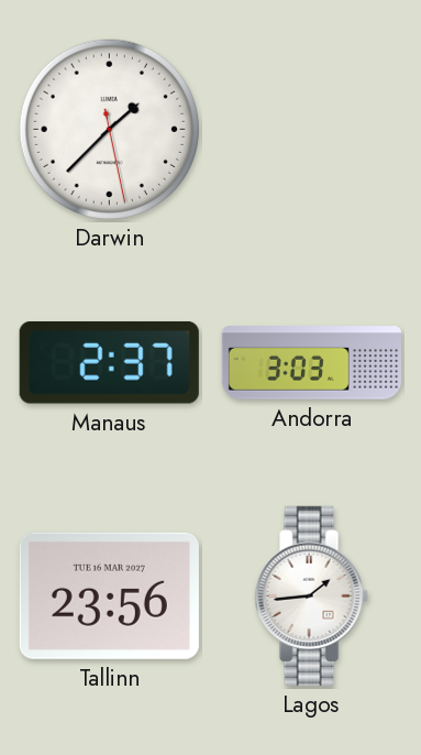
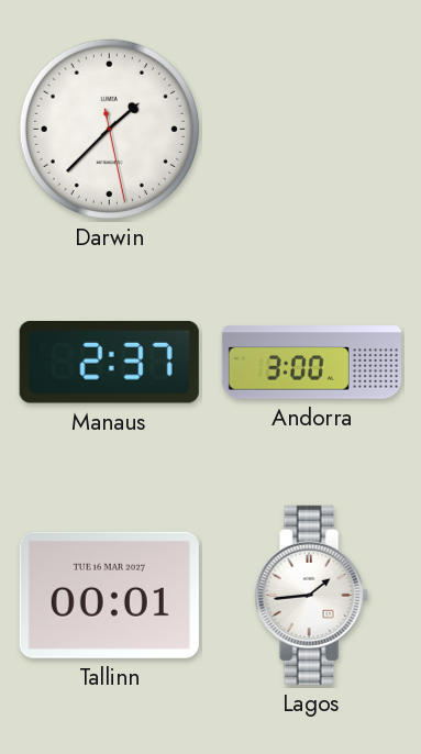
Andorra: 3:03 -> 3:00
Tallinn: 23:56 -> 00:01
